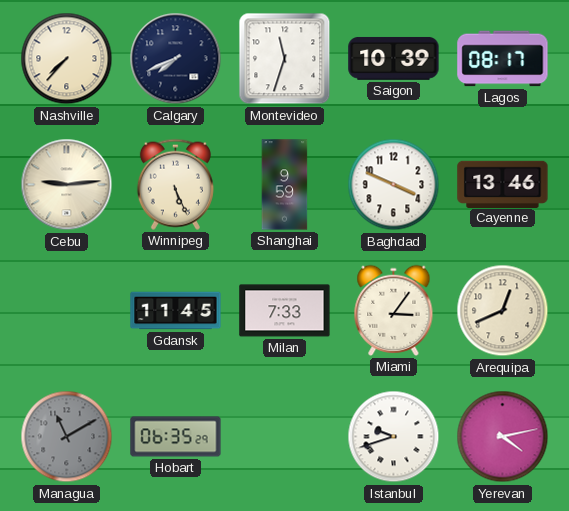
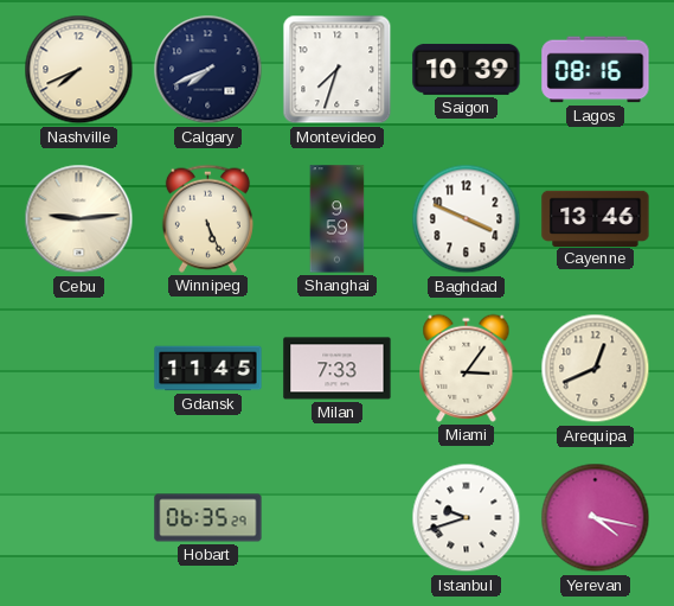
Nashville: 7:37 -> 7:41
Montevideo: 11:33 -> 7:33
Lagos: 08:17 -> 08:16
Managua: 11:10 -> none
Yerevan: 4:13 -> 4:17
